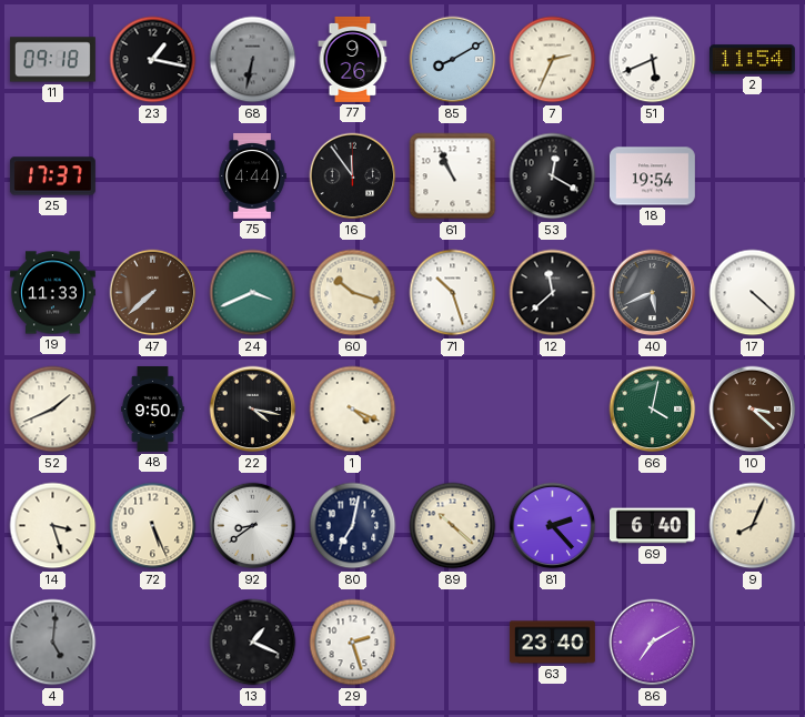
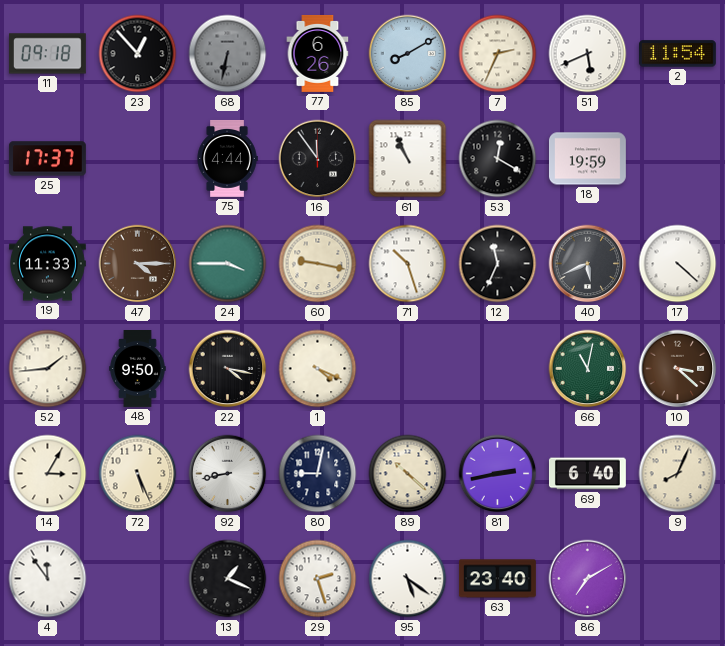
23: 1:17 -> 12:53
77: 9:26 -> 6:26
18: 19:54 -> 19:59
47: 7:38 -> 4:15
24: 3:41 -> 3:45
60: 10:18 -> 9:17
12: 11:38 -> 11:34
52: 1:41 -> 1:44
66: 4:02 -> 11:02
14: 3:27 -> 3:05
92: 8:39 -> 8:43
80: 7:02 -> 9:02
81: 2:23 -> 2:43
4: 5:01 -> 11:54
4 dial: grey -> white
95: none -> 5:21
